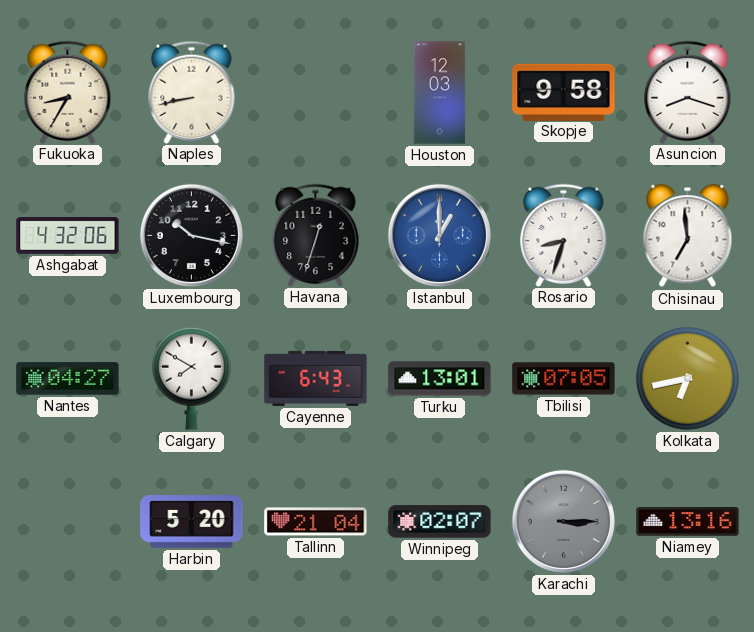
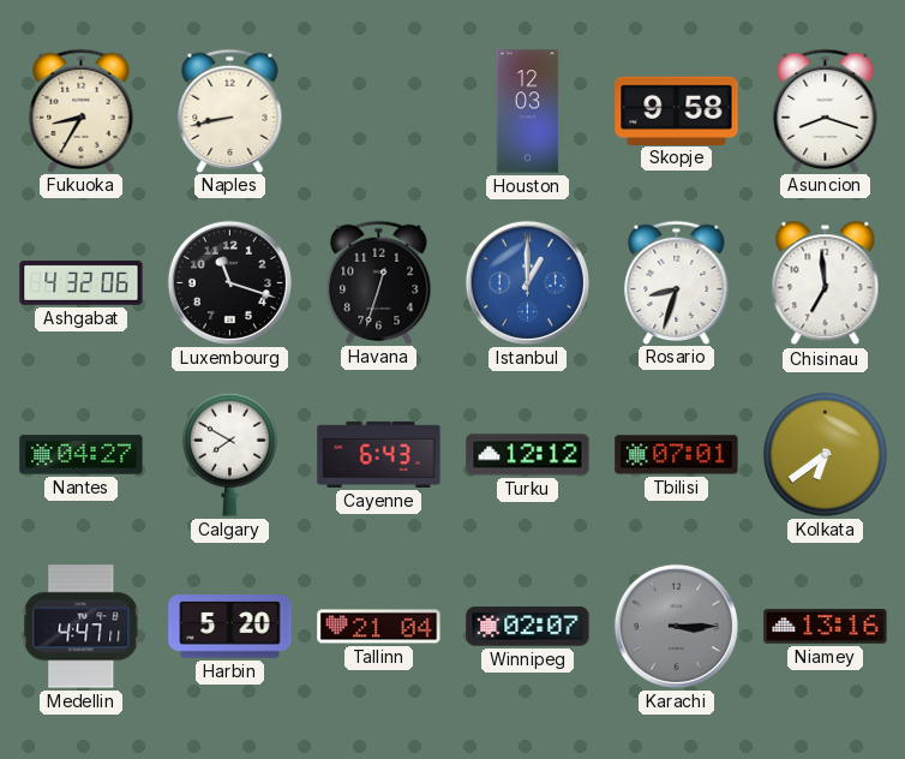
Luxembourg: 10:17 -> 11:18
Turku: 13:01 -> 12:12
Tbilisi: 07:05 -> 07:01
Kolkata: 6:43 -> 6:39
Medellin: none -> 4:47
